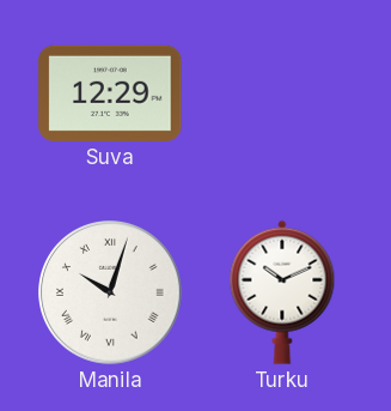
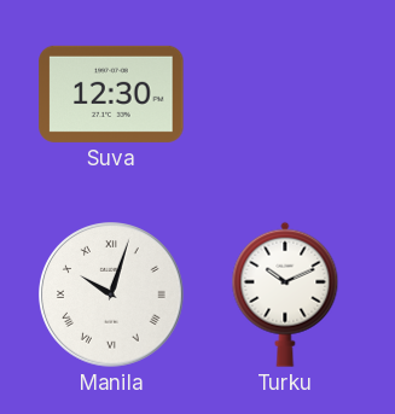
Suva: 12:29 -> 12:30
